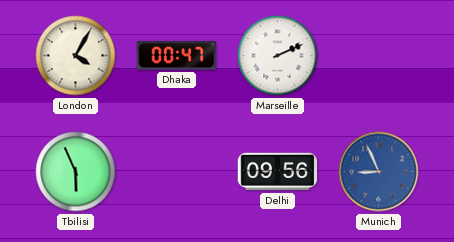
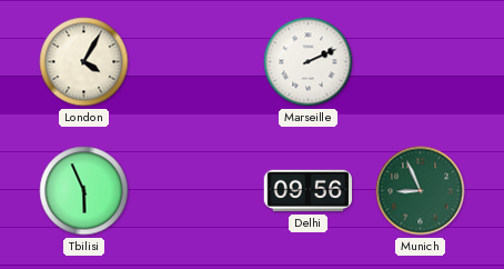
Dhaka: 00:47 -> none
Munich dial: blue -> green
